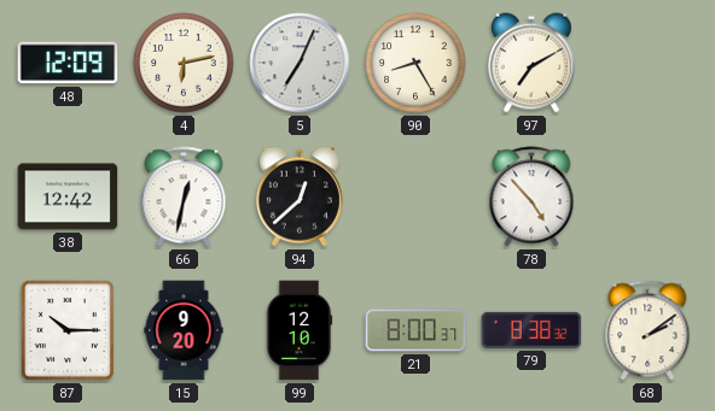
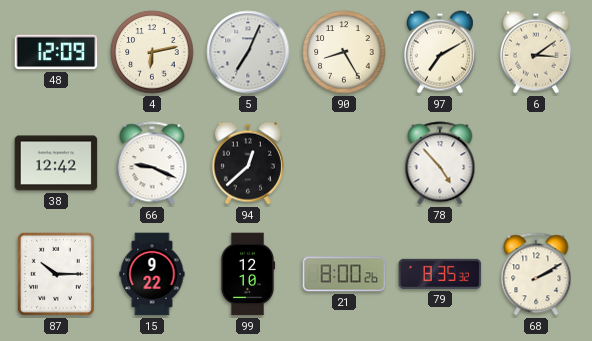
6: none -> 3:09
66: 12:32 -> 9:19
15: 9:20 -> 9:22
21: 8:00:37 -> 8:00:26
79: 8:38 -> 8:35
68: 2:09 -> 2:10
